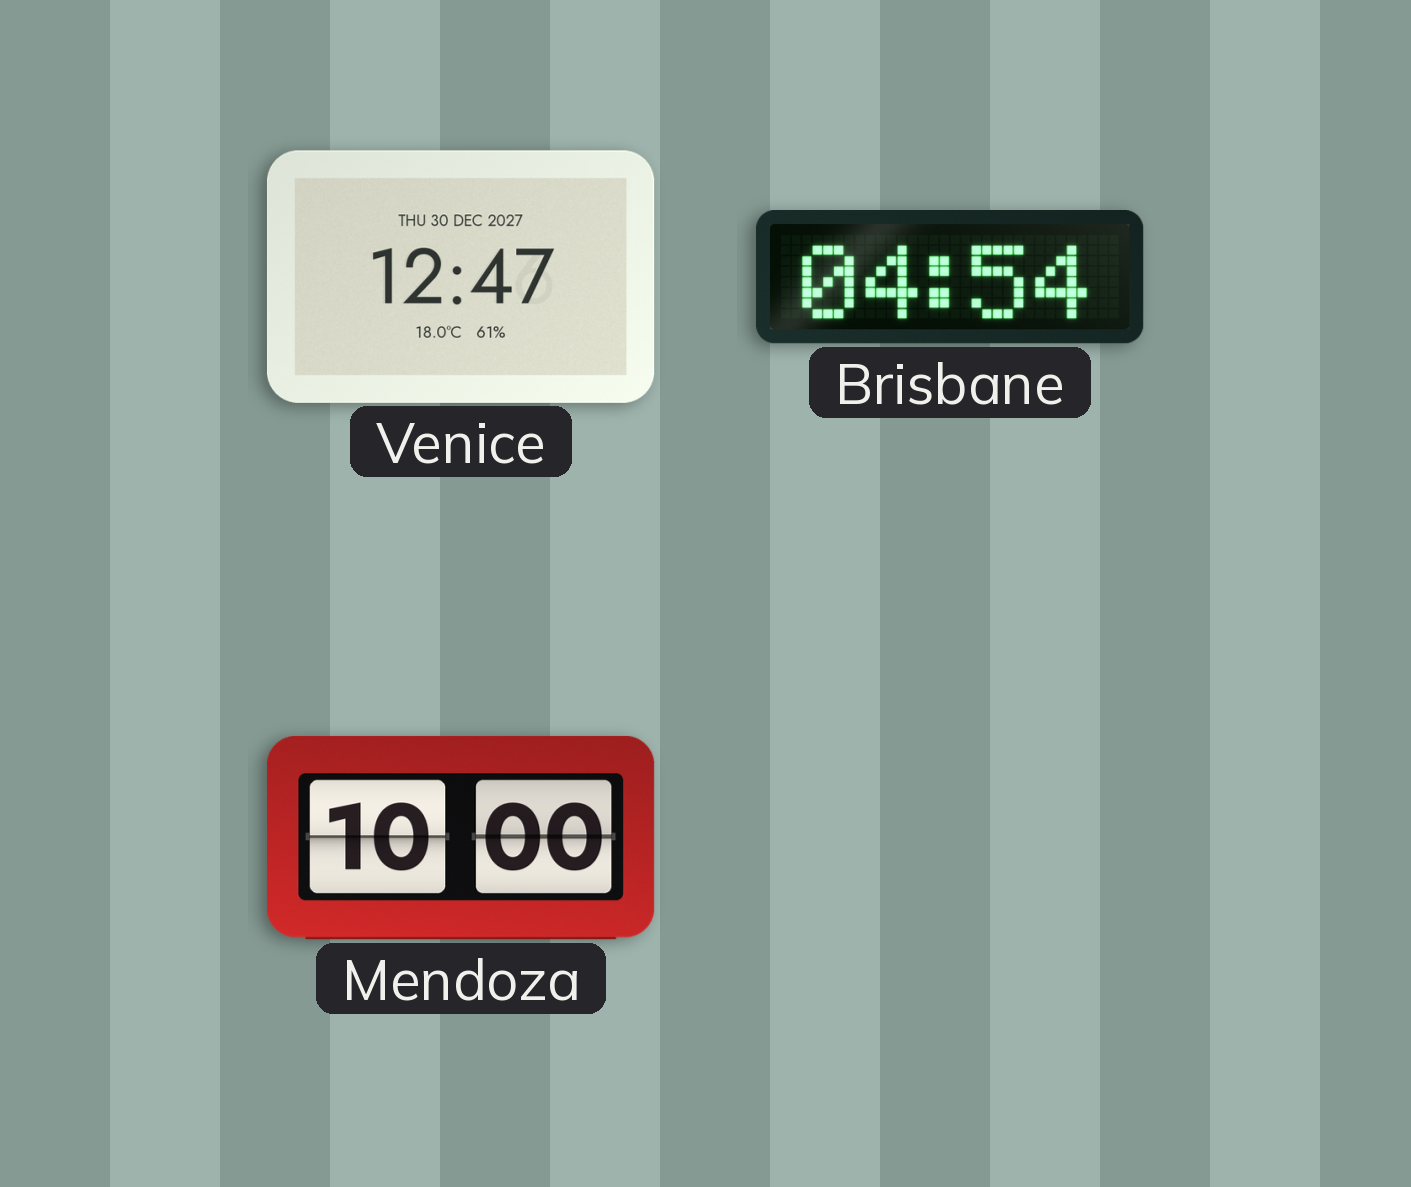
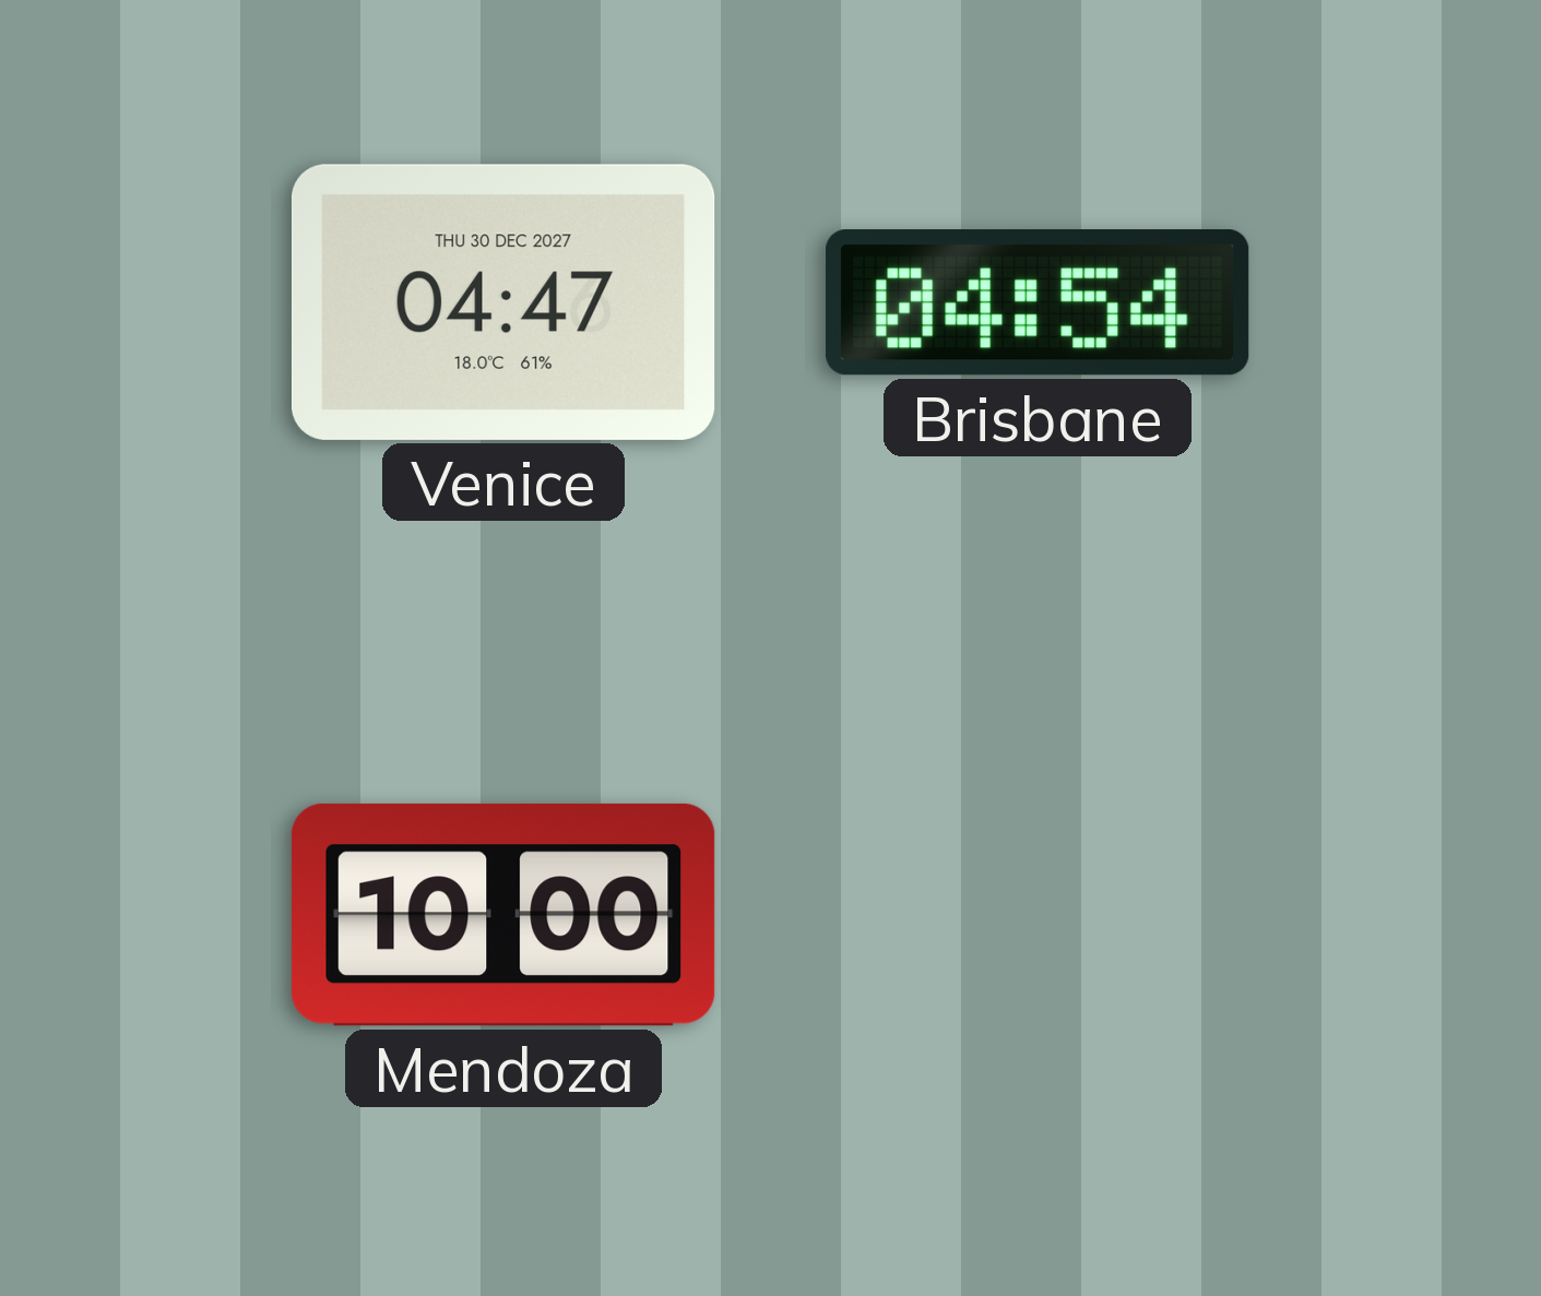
Venice: 12:47 -> 04:47
